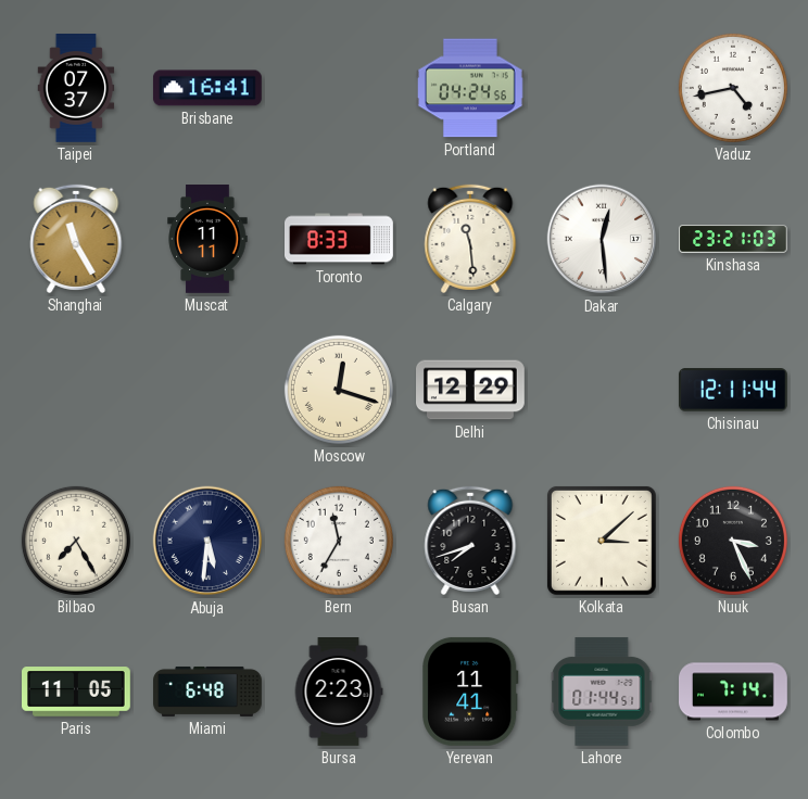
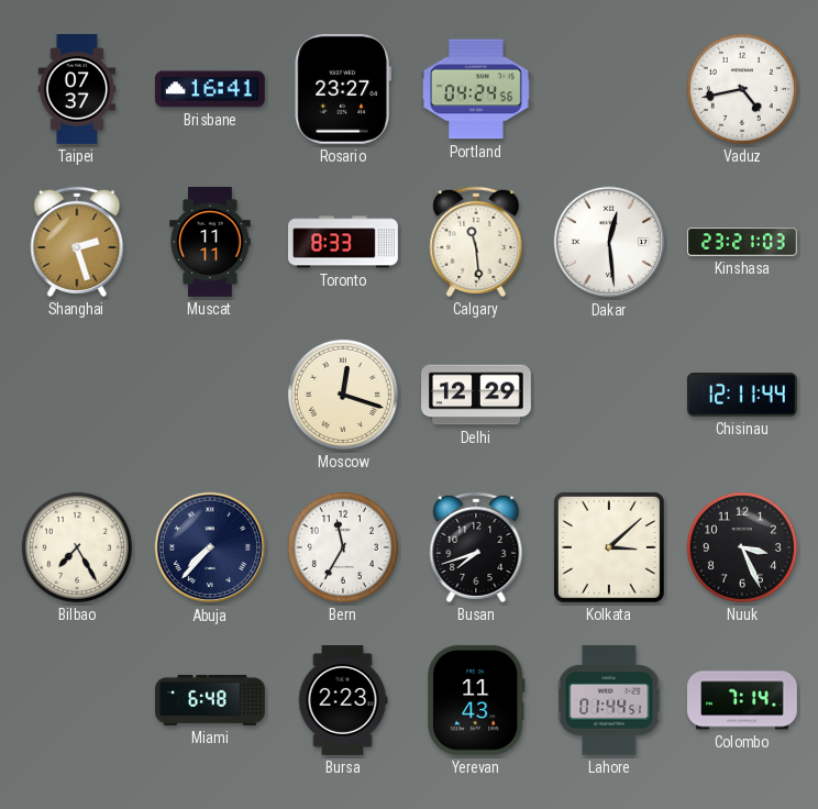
Rosario: none -> 23:27
Shanghai: 11:25 -> 2:27
Abuja: 5:31 -> 7:37
Paris: 11:05 -> none
Yerevan: 11:41 -> 11:43
